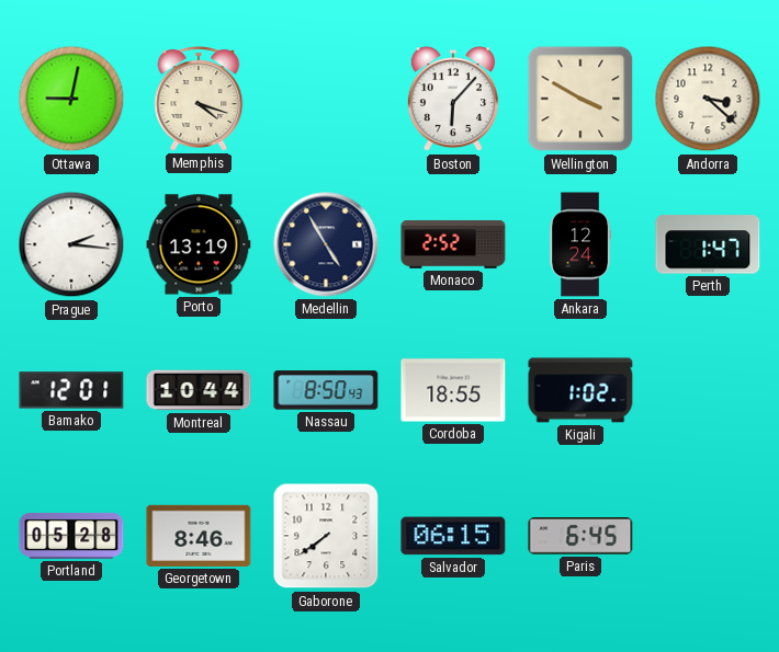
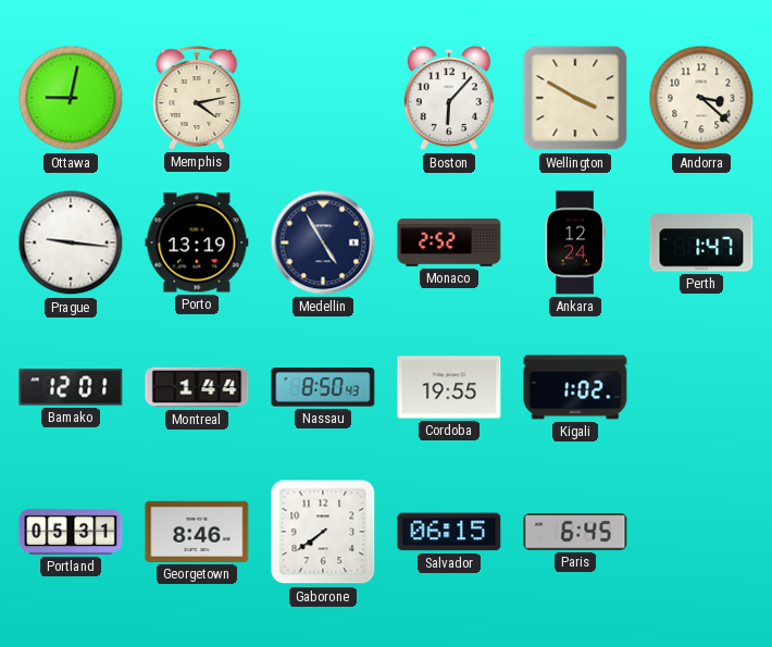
Memphis: 4:18 -> 4:13
Prague: 2:16 -> 9:16
Montreal: 10:44 -> 1:44
Cordoba: 18:55 -> 19:55
Portland: 05:28 -> 05:31
